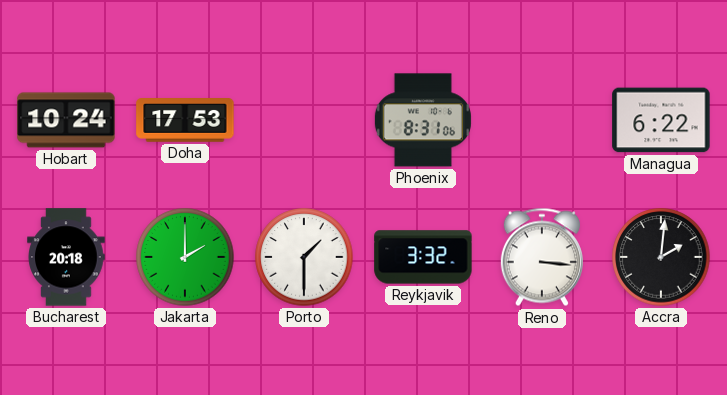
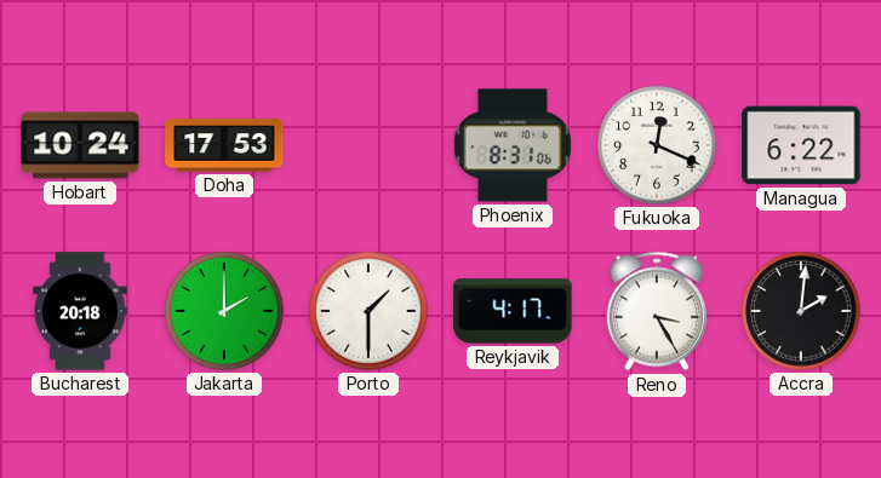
Fukuoka: none -> 12:19
Reykjavik: 3:32 -> 4:17
Reno: 3:16 -> 3:25
